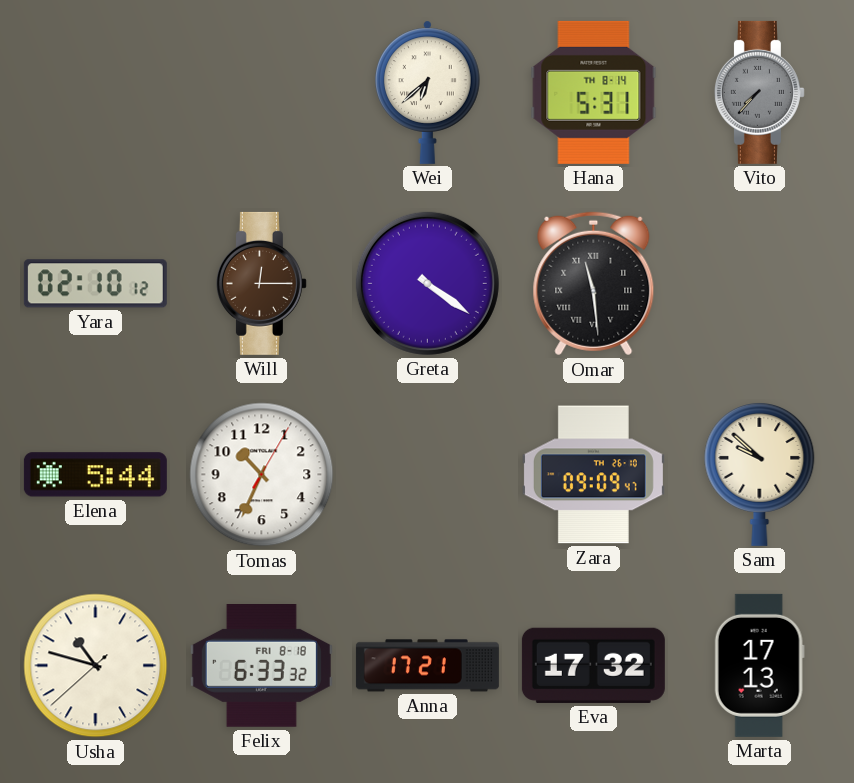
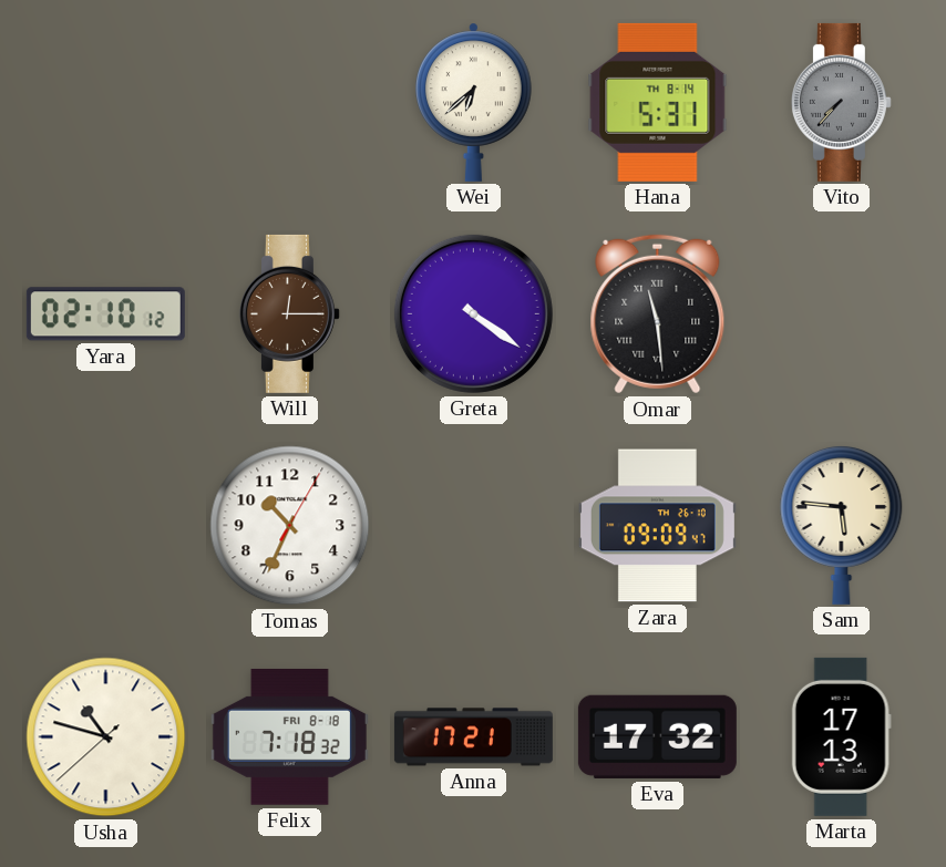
Elena: 5:44 -> none
Sam: 9:52 -> 5:46
Felix: 6:33 -> 7:18
